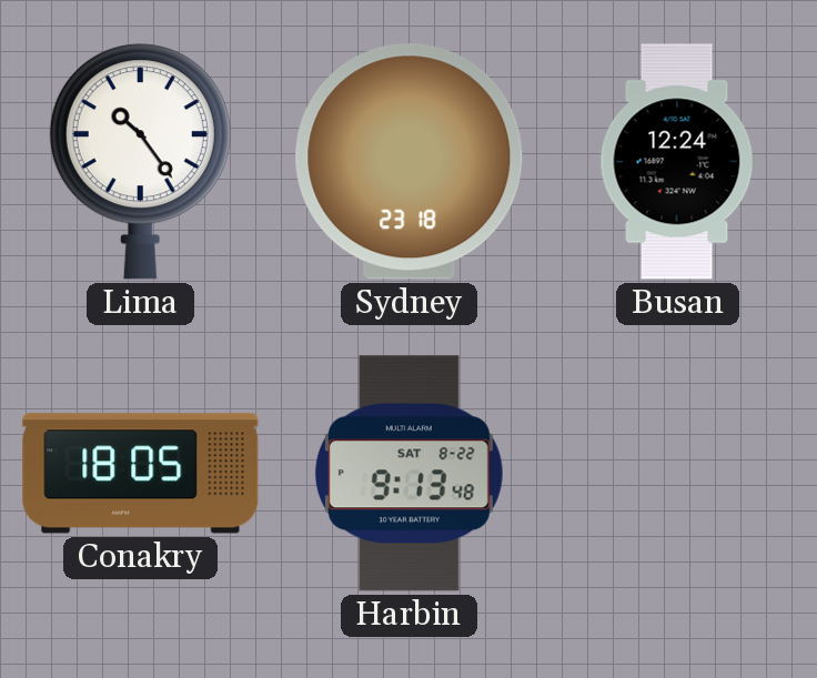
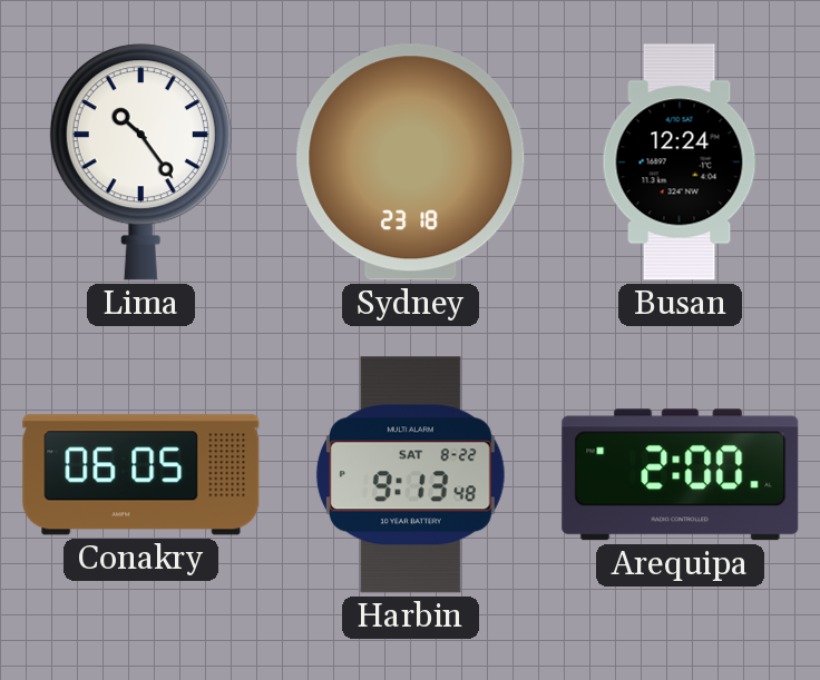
Conakry: 18:05 -> 06:05
Arequipa: none -> 2:00
